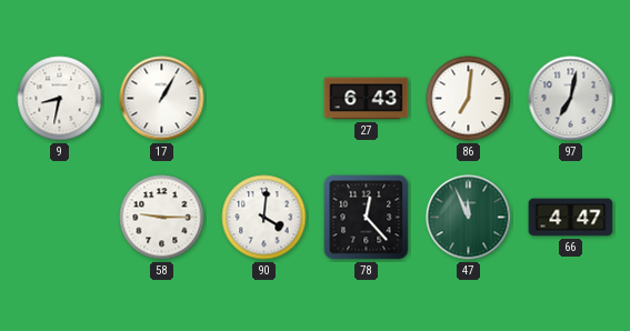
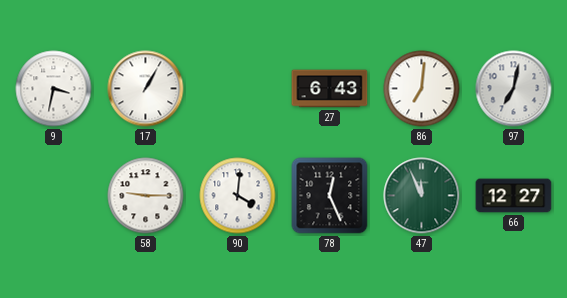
9: 8:32 -> 3:32
78: 12:23 -> 12:26
66: 4:47 -> 12:27
